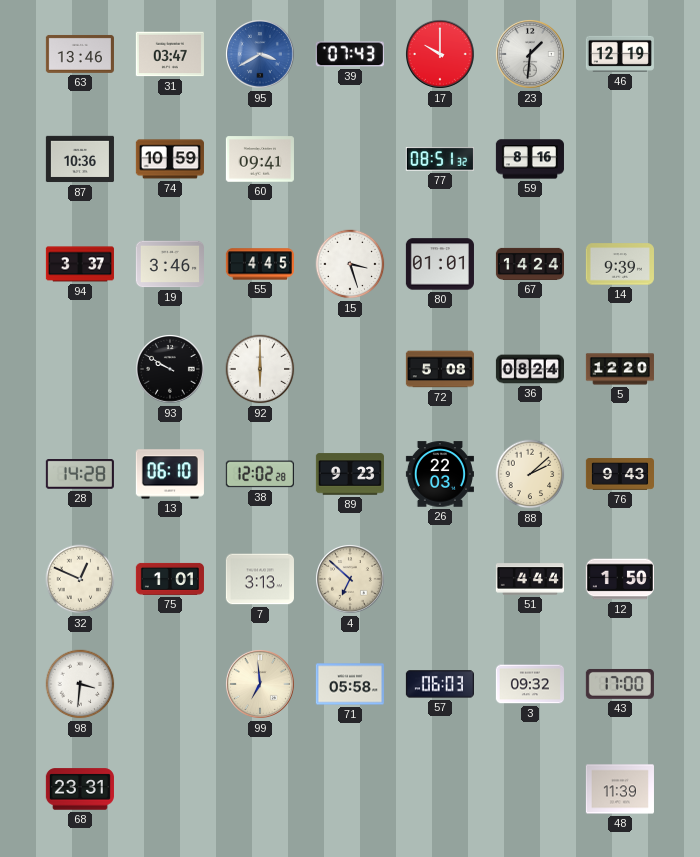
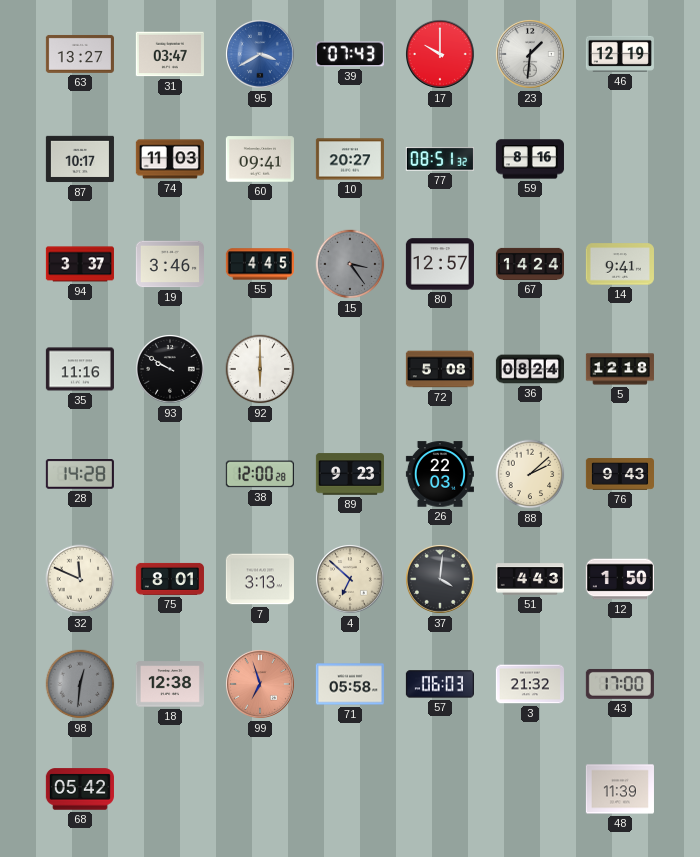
63: 13:46 -> 13:27
87: 10:36 -> 10:17
74: 10:59 -> 11:03
10: none -> 20:27
15: 3:27 -> 3:24
15 dial: white -> grey
80: 01:01 -> 12:57
14: 9:39 -> 9:41
35: none -> 11:16
5: 12:20 -> 12:18
13: 06:10 -> none
38: 12:02 -> 12:00
32: 12:49 -> 11:49
75: 1:01 -> 8:01
37: none -> 4:01
51: 4:44 -> 4:43
98: 3:31 -> 12:31
98 dial: white -> grey
18: none -> 12:38
99: 6:59 -> 6:57
99 dial: cream -> salmon
3: 09:32 -> 21:32
68: 23:31 -> 05:42
